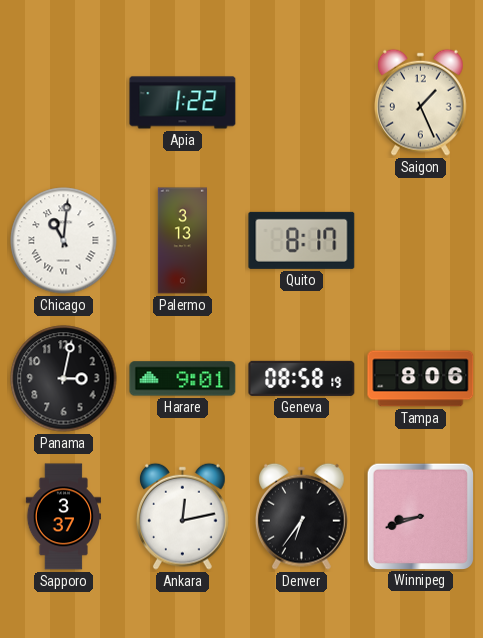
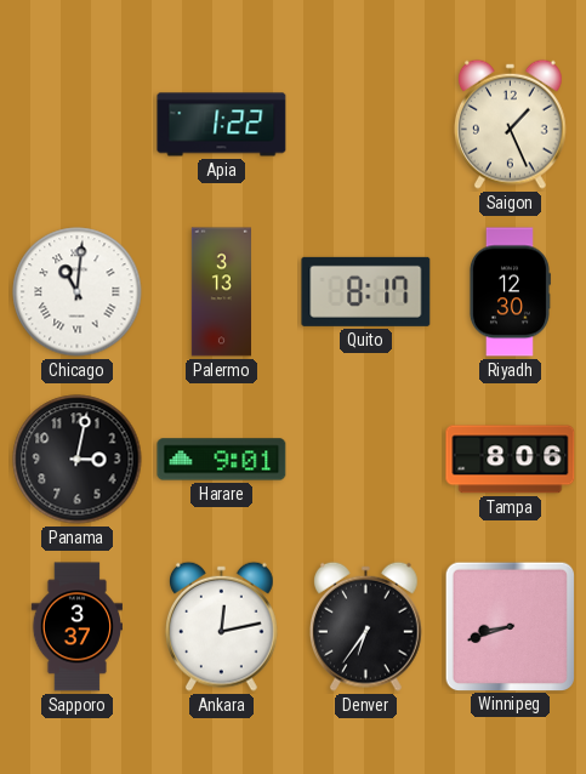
Riyadh: none -> 12:30
Geneva: 08:58 -> none
